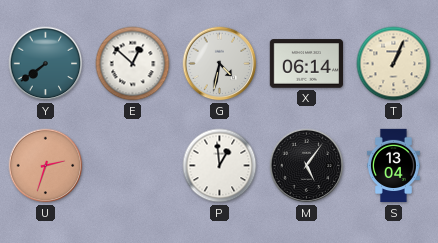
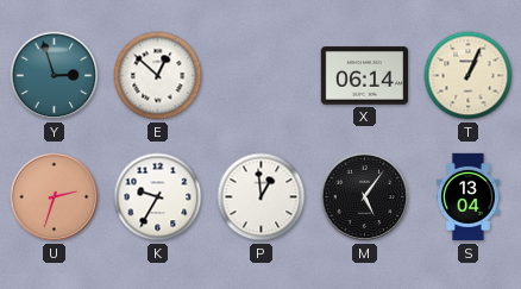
Y: 7:39 -> 2:57
G: 4:32 -> none
K: none -> 9:35
